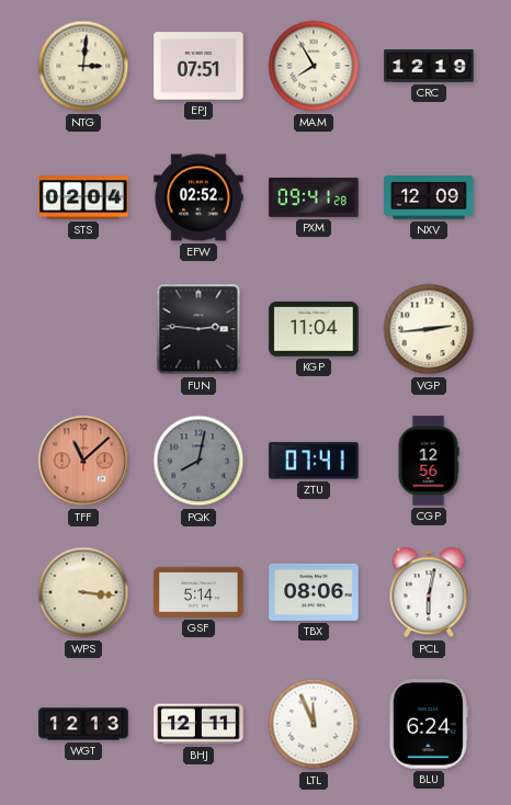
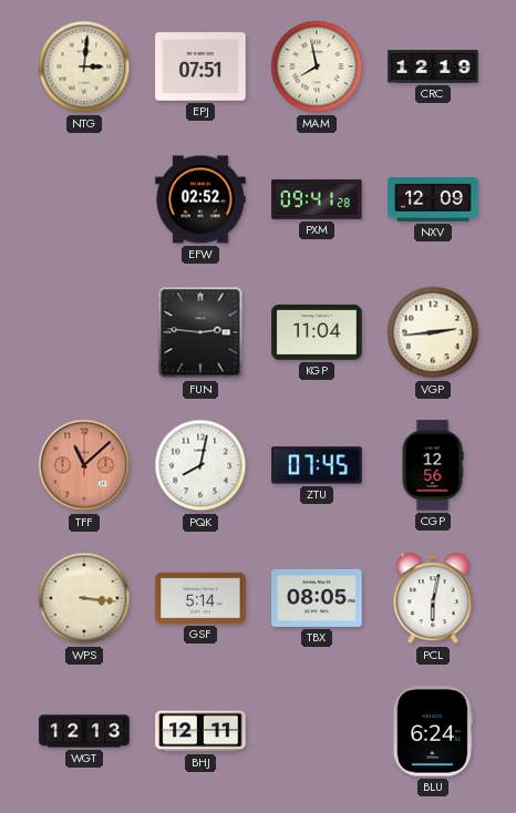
MAM: 7:55 -> 7:58
STS: 02:04 -> none
PQK dial: grey -> white
ZTU: 07:41 -> 07:45
TBX: 08:06 -> 08:05
LTL: 11:56 -> none
